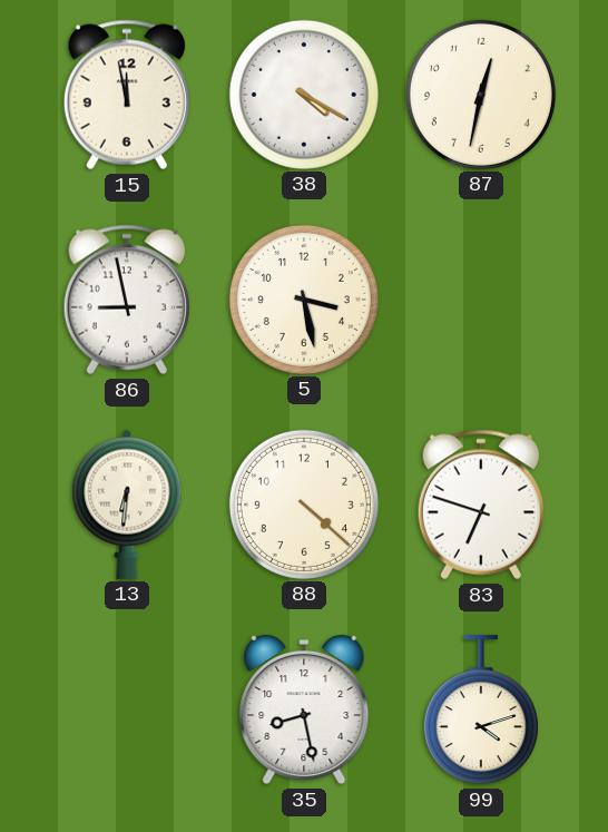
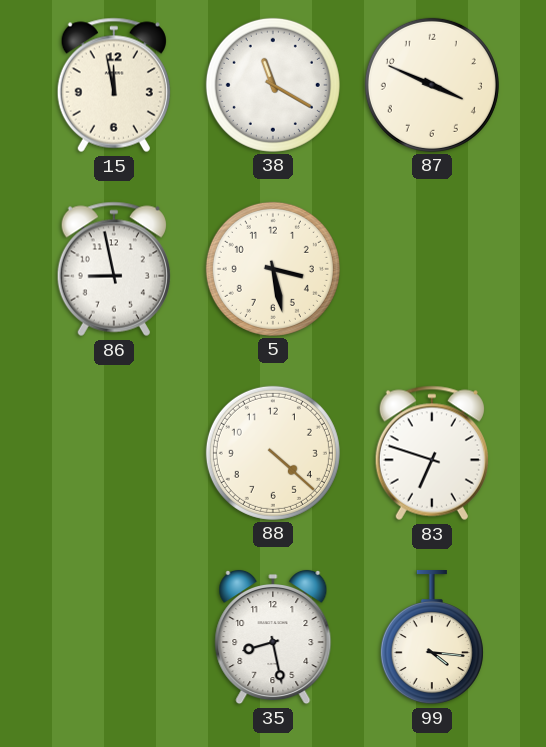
38: 4:20 -> 11:20
87: 12:32 -> 3:49
13: 6:31 -> none
99: 4:12 -> 4:16
